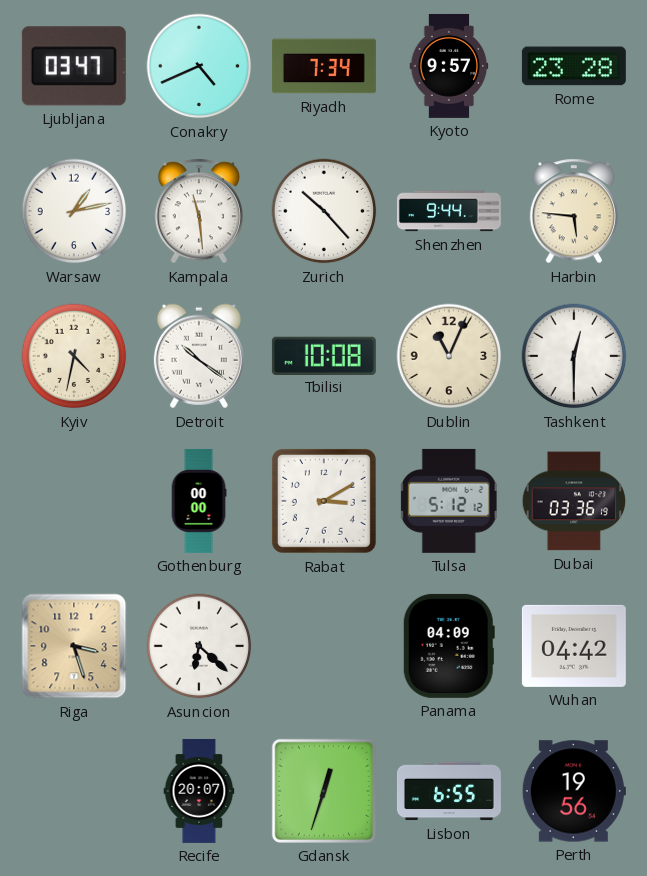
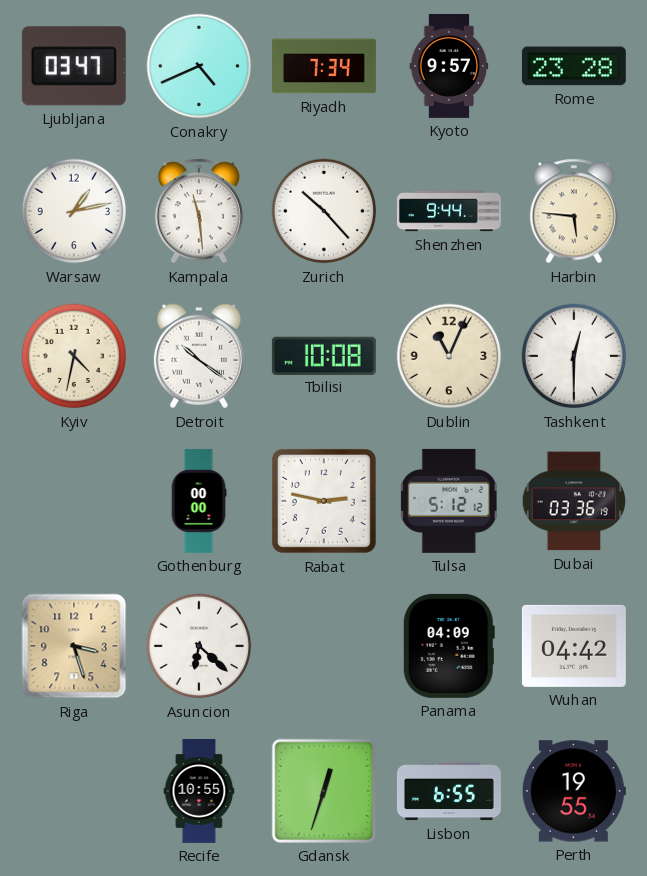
Rabat: 3:10 -> 2:47
Recife: 20:07 -> 10:55
Perth: 19:56 -> 19:55
